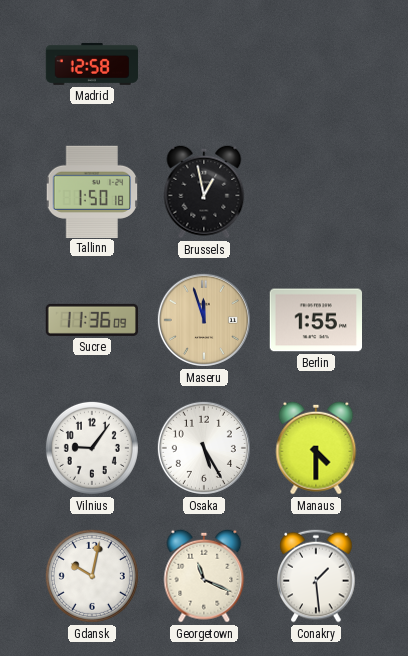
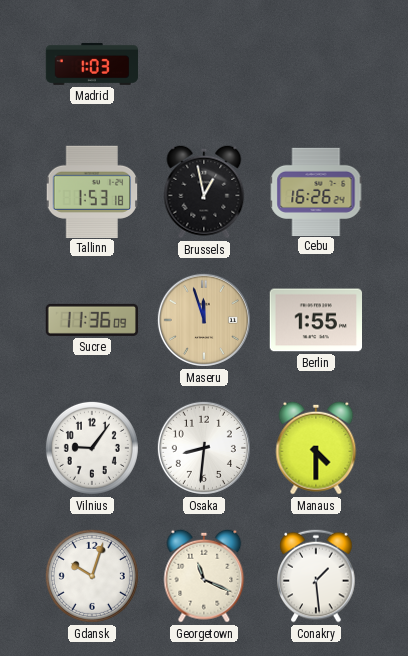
Madrid: 12:58 -> 1:03
Tallinn: 1:50 -> 1:53
Cebu: none -> 16:26
Osaka: 5:25 -> 8:31
Gdansk: 10:02 -> 10:03
